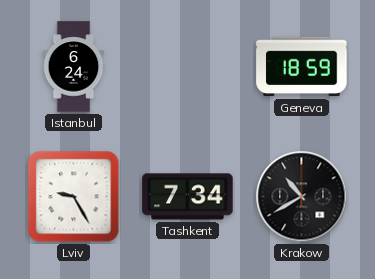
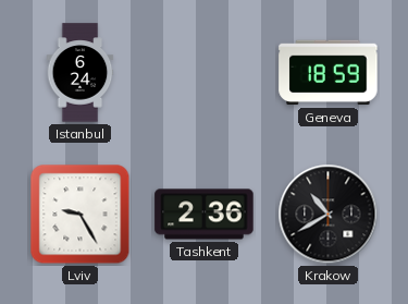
Tashkent: 7:34 -> 2:36
